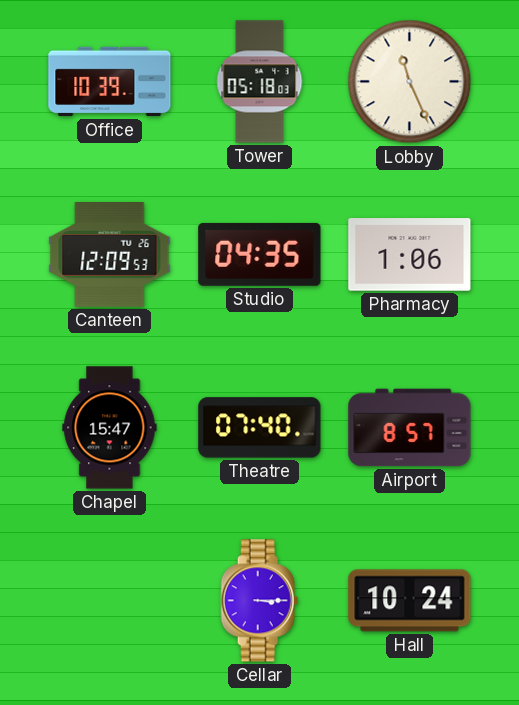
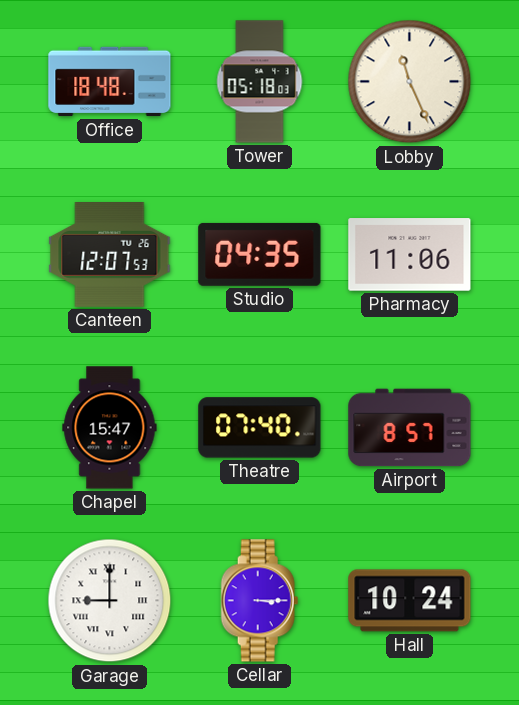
Office: 10:39 -> 18:48
Canteen: 12:09 -> 12:07
Pharmacy: 1:06 -> 11:06
Garage: none -> 9:00
